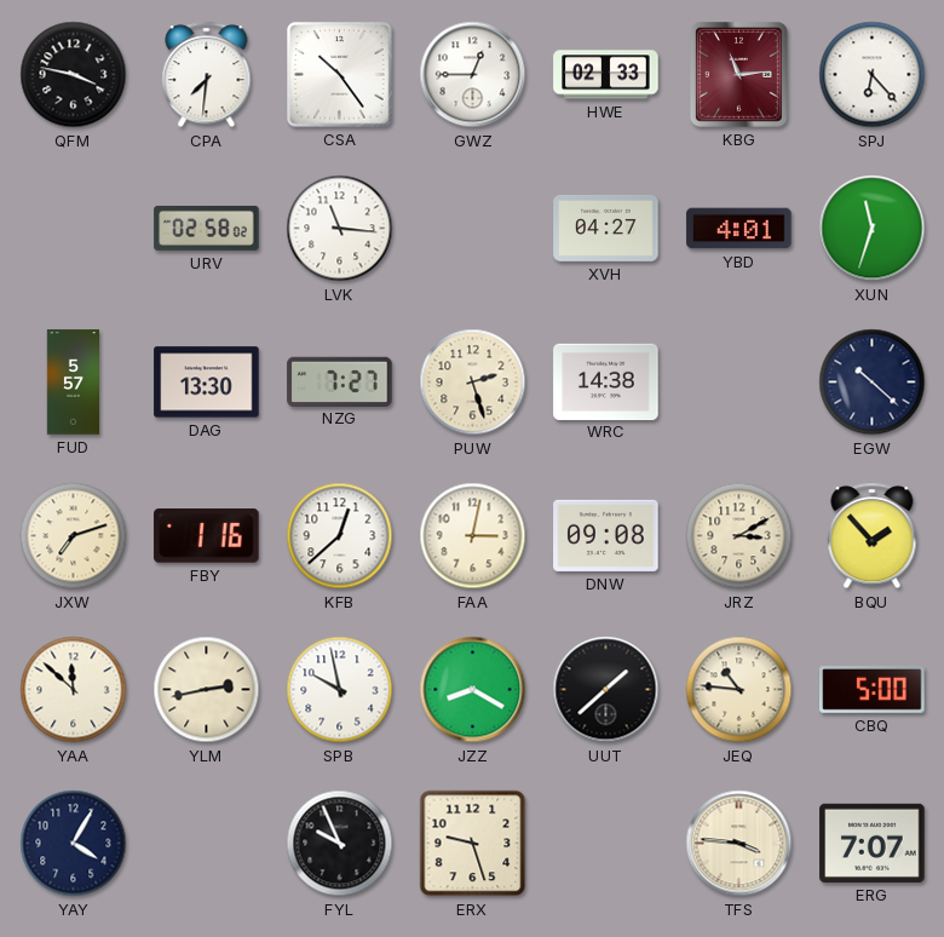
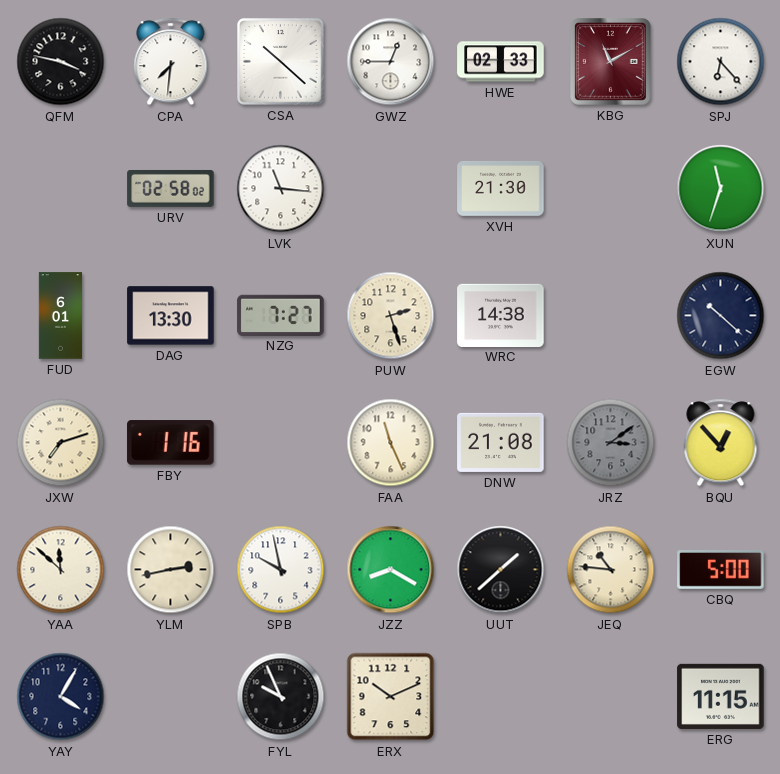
CSA: 10:24 -> 10:22
KBG: 11:14 -> 11:10
XVH: 04:27 -> 21:30
YBD: 4:01 -> none
FUD: 5:57 -> 6:01
KFB: 12:38 -> none
FAA: 3:02 -> 11:26
DNW: 09:08 -> 21:08
JRZ: 3:10 -> 3:09
JRZ dial: cream -> grey
BQU: 1:53 -> 12:53
ERX: 9:27 -> 10:11
TFS: 3:46 -> none
ERG: 7:07 -> 11:15
